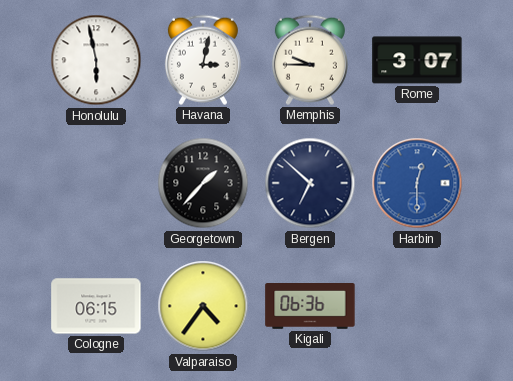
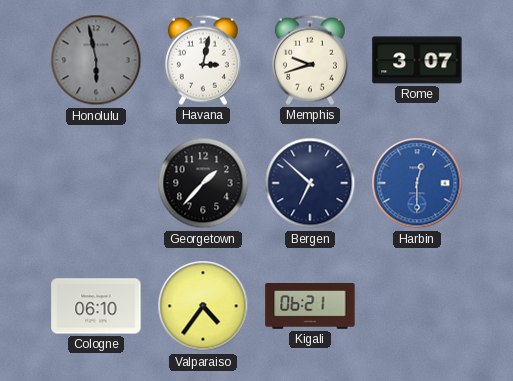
Honolulu dial: white -> grey
Memphis: 9:45 -> 9:42
Cologne: 06:15 -> 06:10
Kigali: 06:36 -> 06:21
